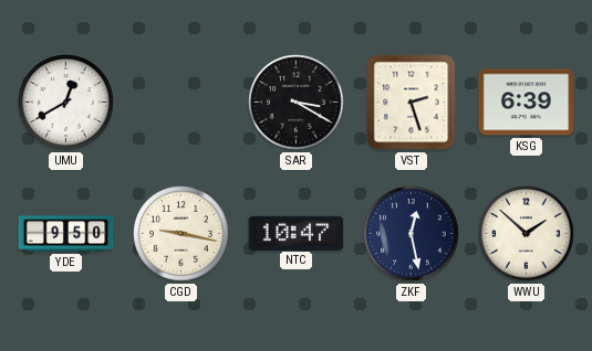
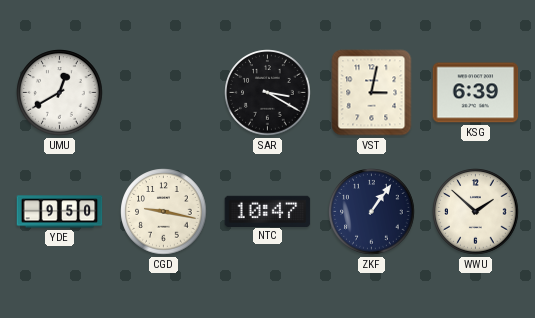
VST: 2:27 -> 3:02
ZKF: 12:28 -> 1:06
